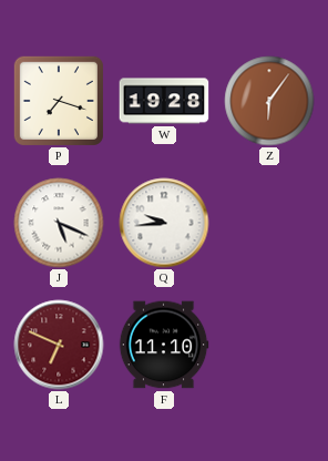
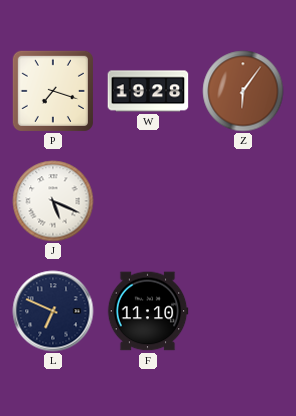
Q: 9:44 -> none
L dial: burgundy -> navy
